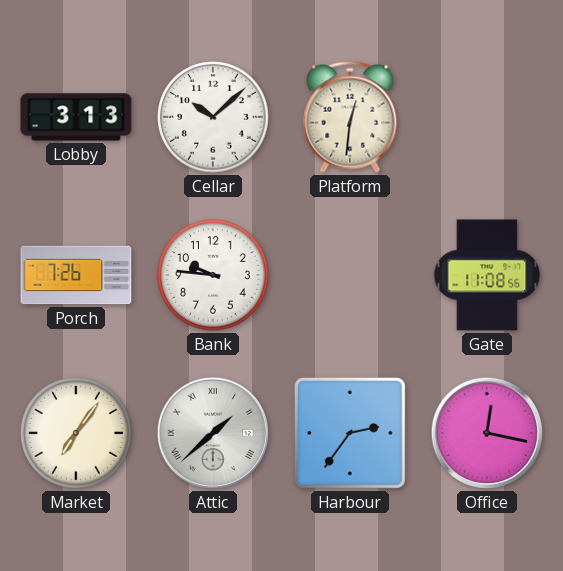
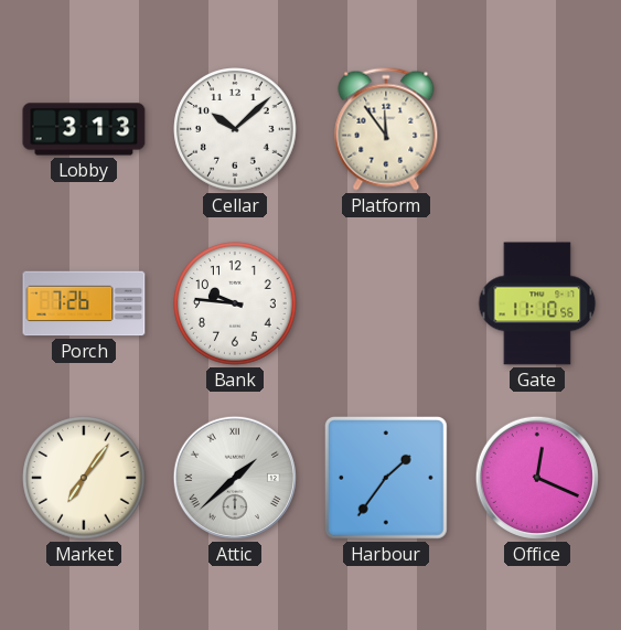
Platform: 12:31 -> 11:54
Gate: 11:08 -> 11:10
Harbour: 2:36 -> 1:36
Office: 12:17 -> 12:19
